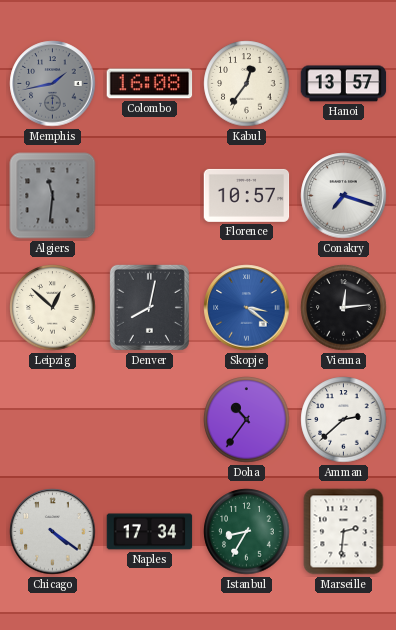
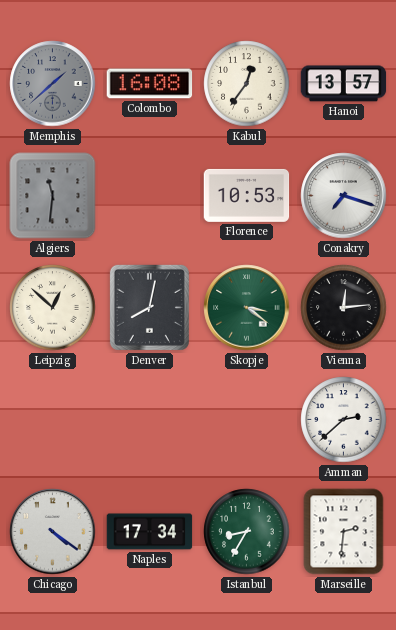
Memphis: 1:43 -> 1:38
Florence: 10:57 -> 10:53
Skopje dial: blue -> green
Doha: 10:36 -> none
